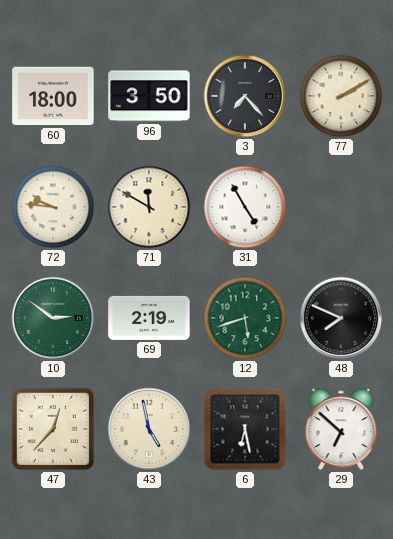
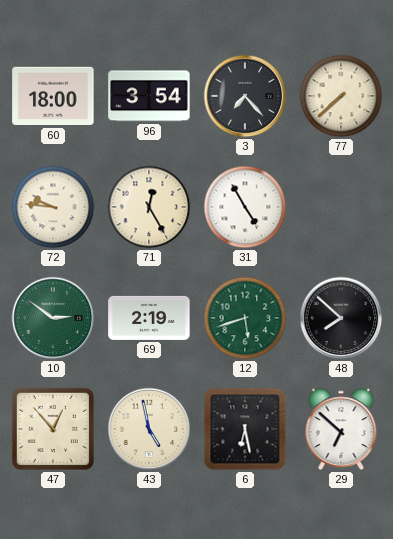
96: 3:50 -> 3:54
77: 2:10 -> 7:38
71: 11:50 -> 12:25
48: 7:49 -> 7:52
47: 12:37 -> 12:53
